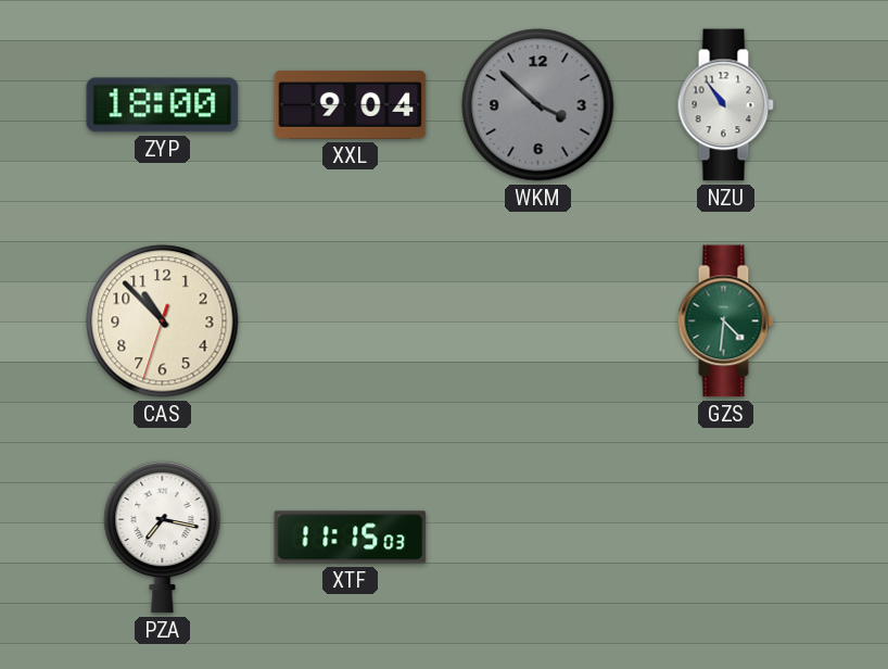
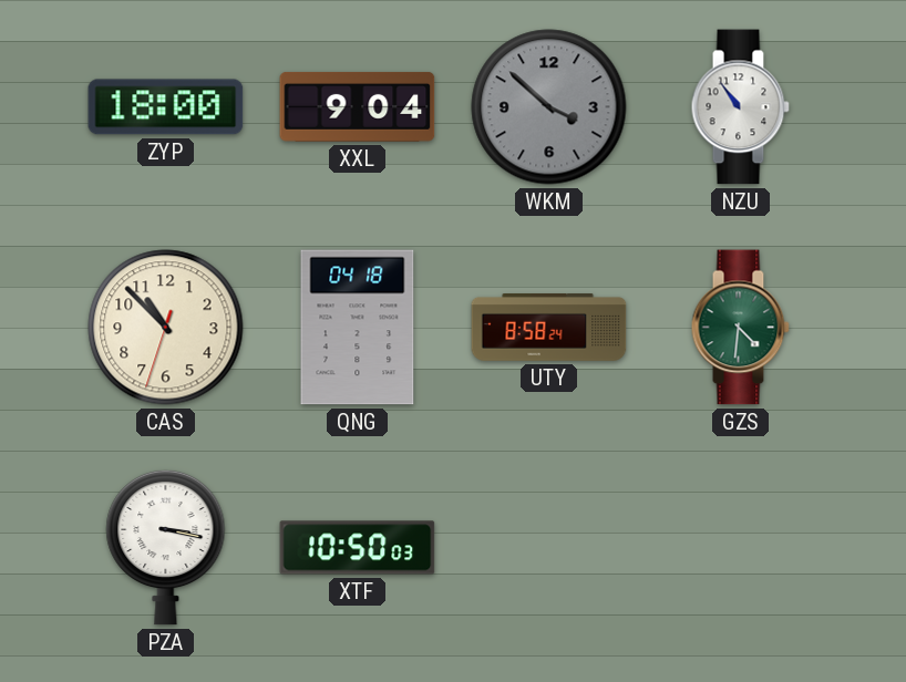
QNG: none -> 04:18
UTY: none -> 8:58
PZA: 7:17 -> 3:17
XTF: 11:15 -> 10:50
